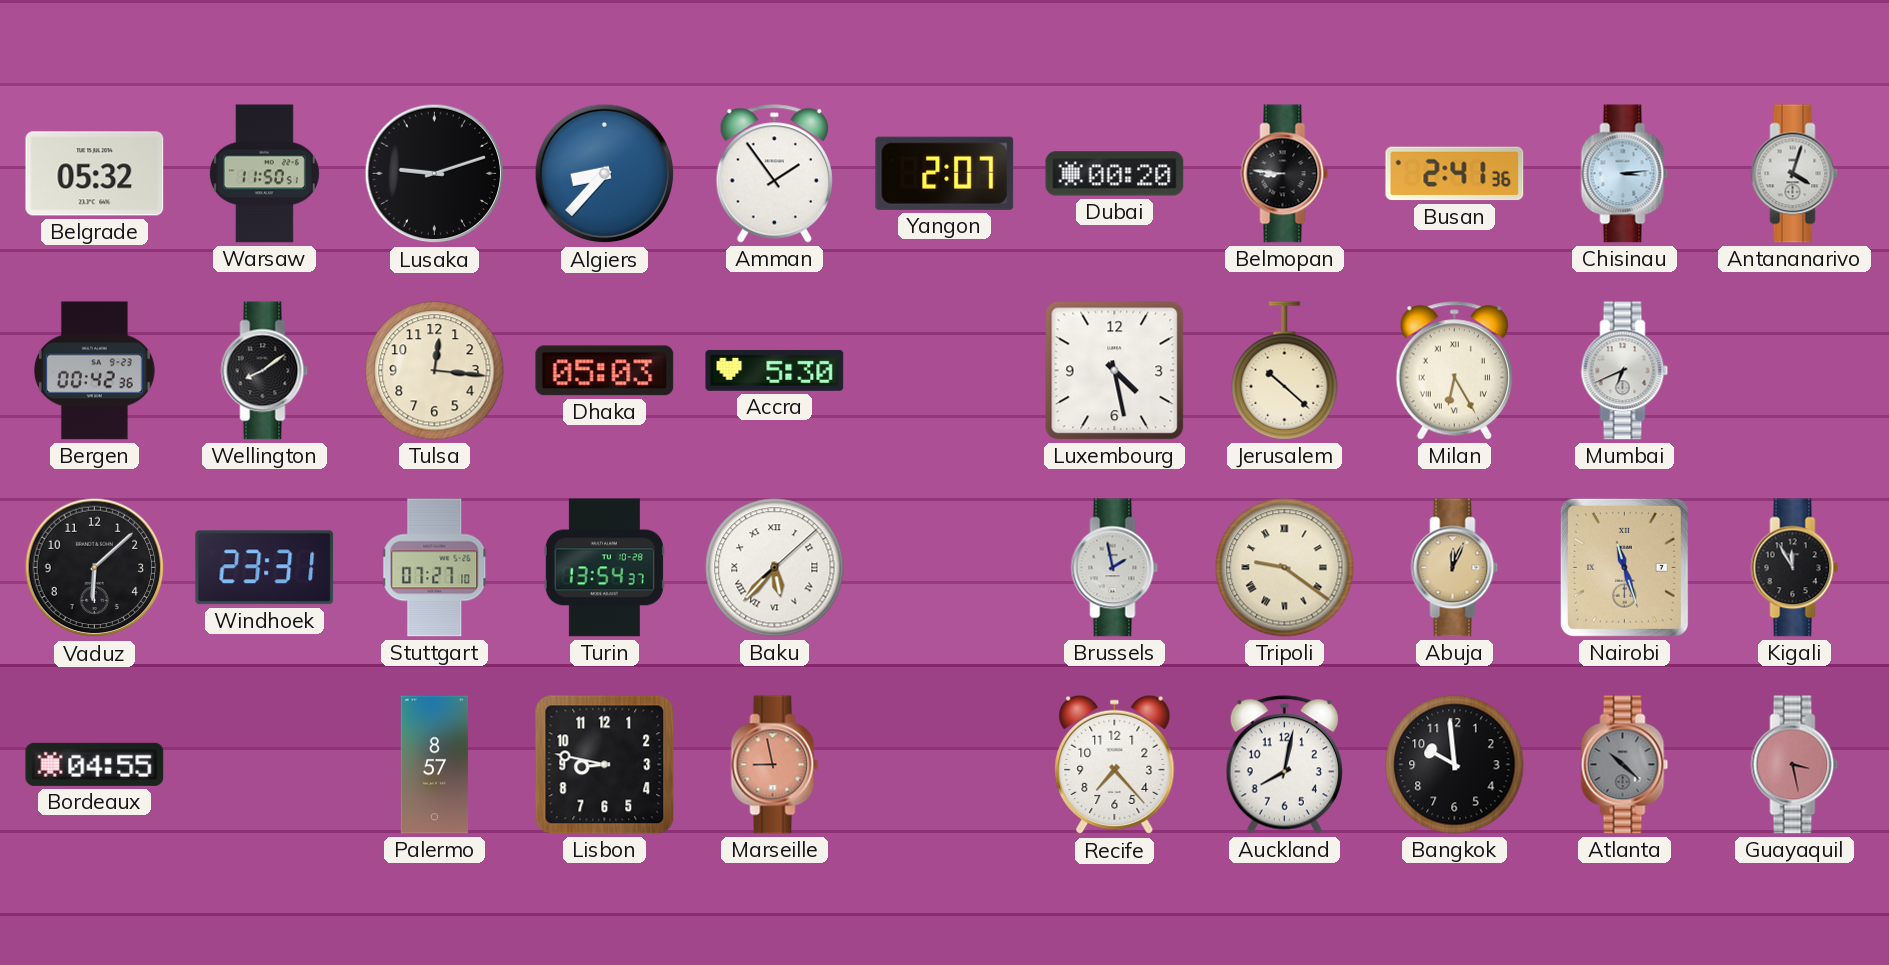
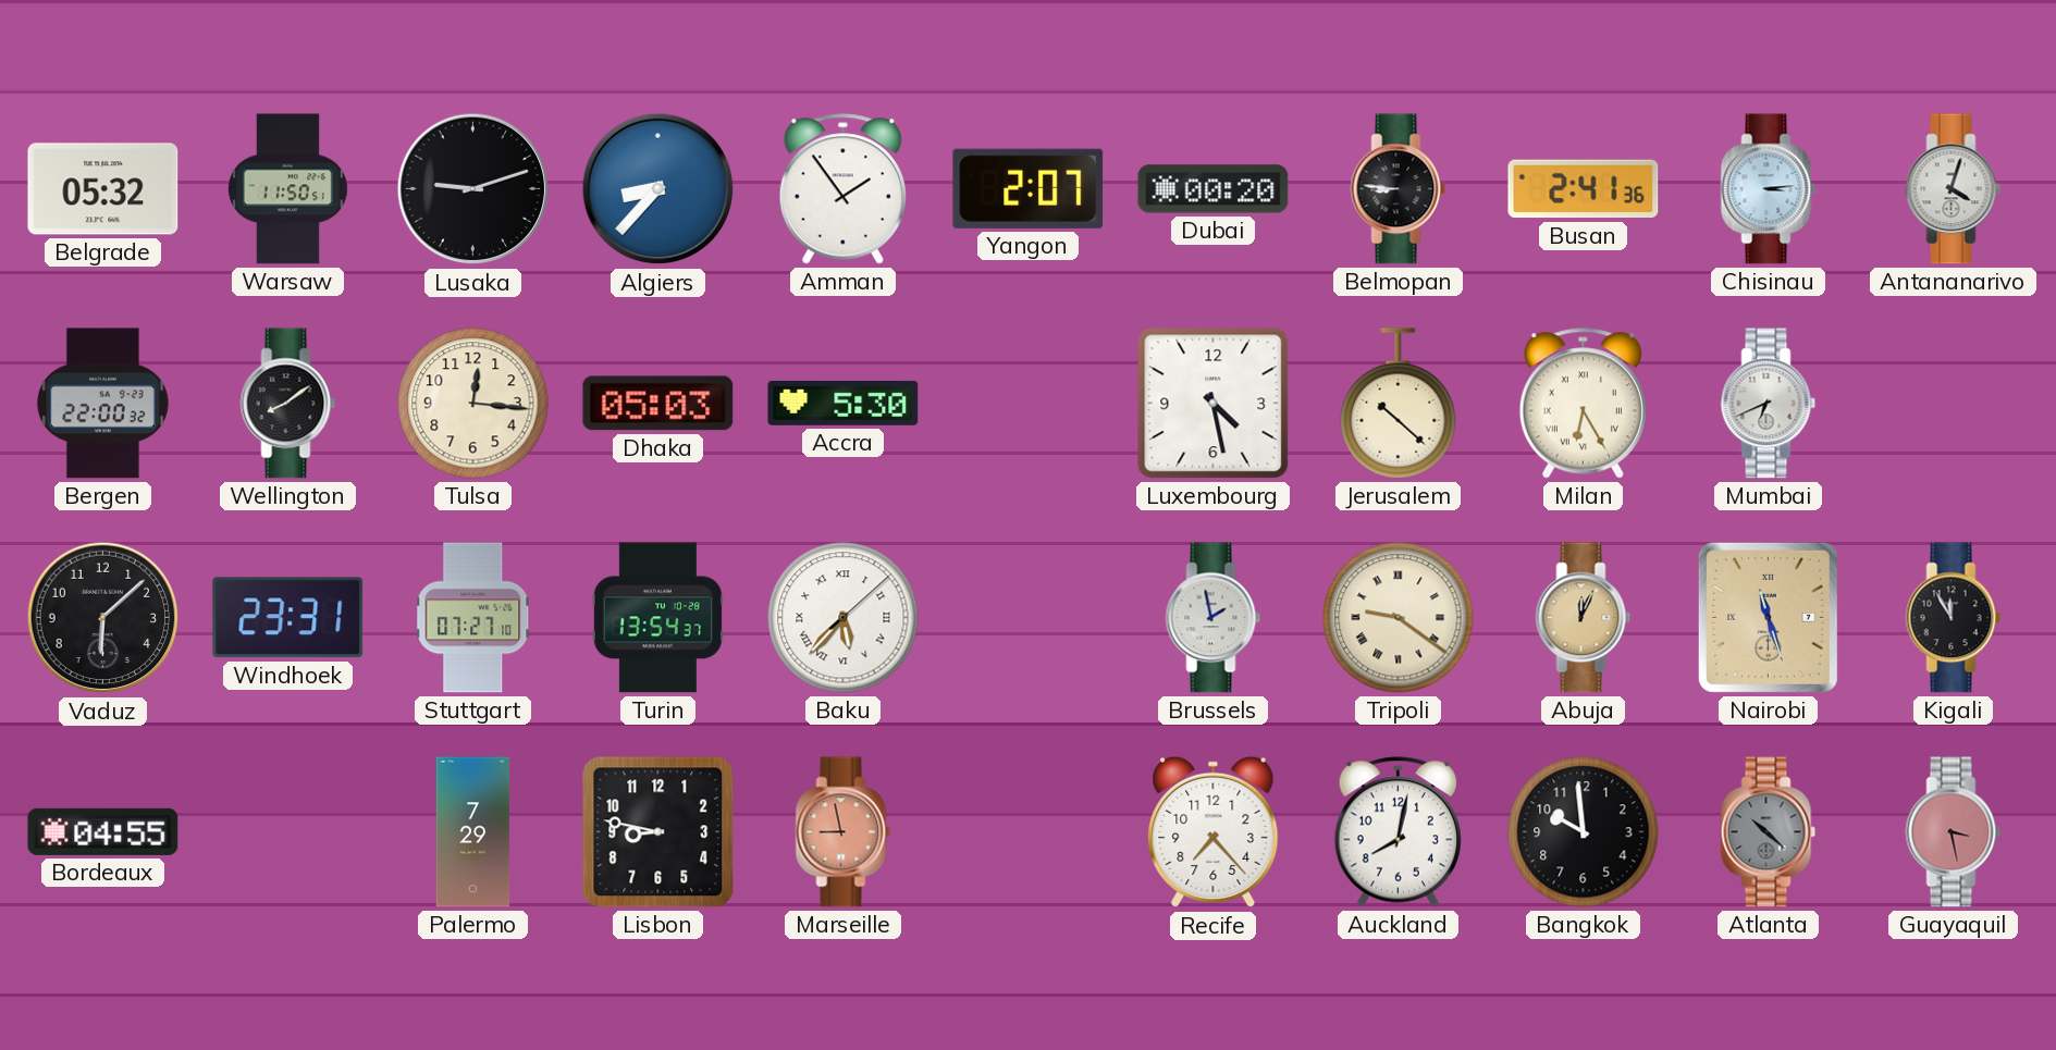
Bergen: 00:42 -> 22:00
Palermo: 8:57 -> 7:29
